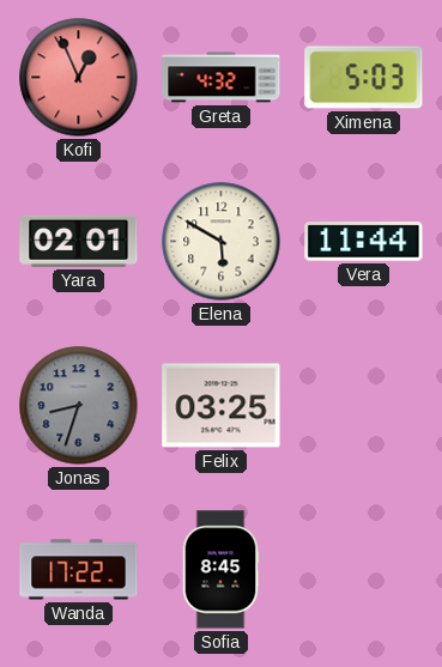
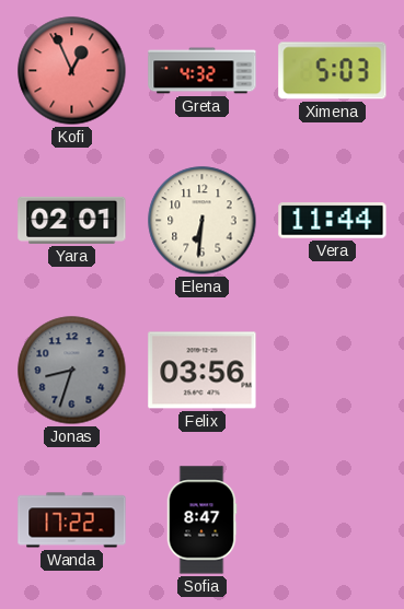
Elena: 5:50 -> 6:31
Felix: 03:25 -> 03:56
Sofia: 8:45 -> 8:47
